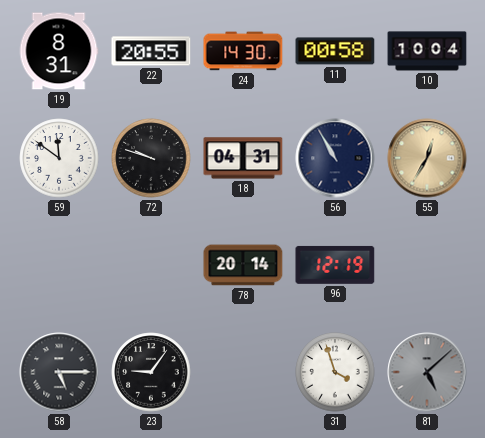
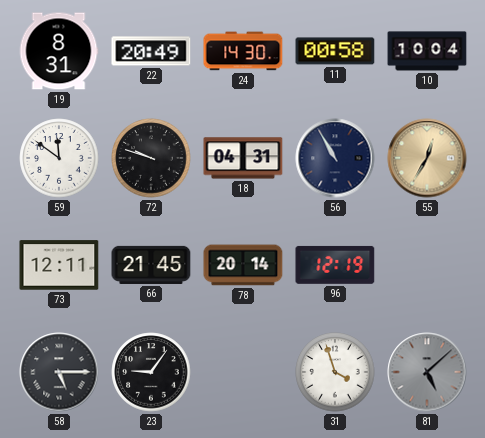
22: 20:55 -> 20:49
73: none -> 12:11
66: none -> 21:45
